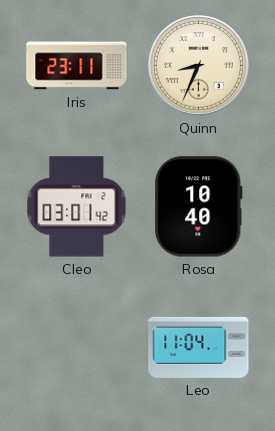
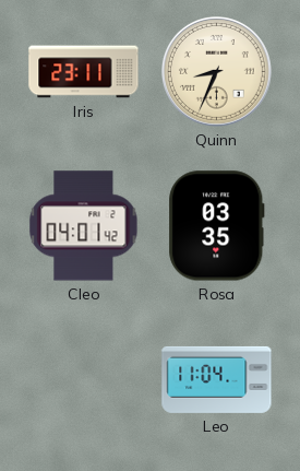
Cleo: 03:01 -> 04:01
Rosa: 10:40 -> 03:35
